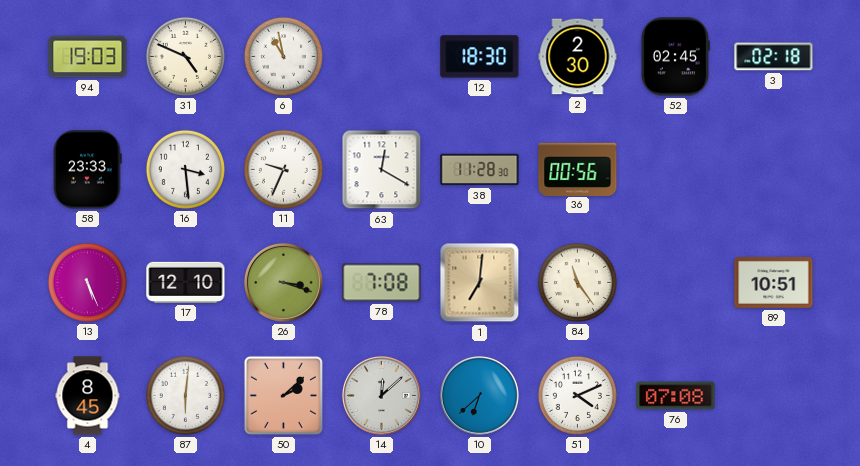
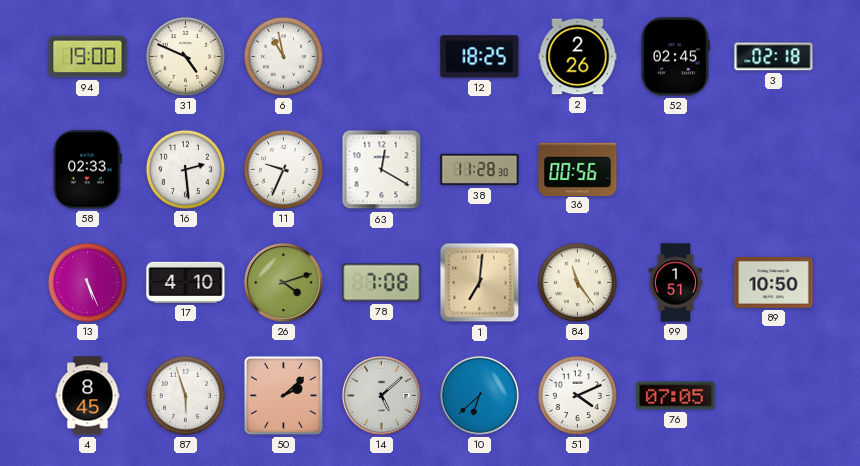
94: 19:03 -> 19:00
12: 18:30 -> 18:25
2: 2:30 -> 2:26
58: 23:33 -> 02:33
16: 3:29 -> 2:29
17: 12:10 -> 4:10
26: 3:18 -> 4:12
99: none -> 1:51
89: 10:51 -> 10:50
87: 6:01 -> 5:57
14: 12:08 -> 5:08
76: 07:08 -> 07:05
